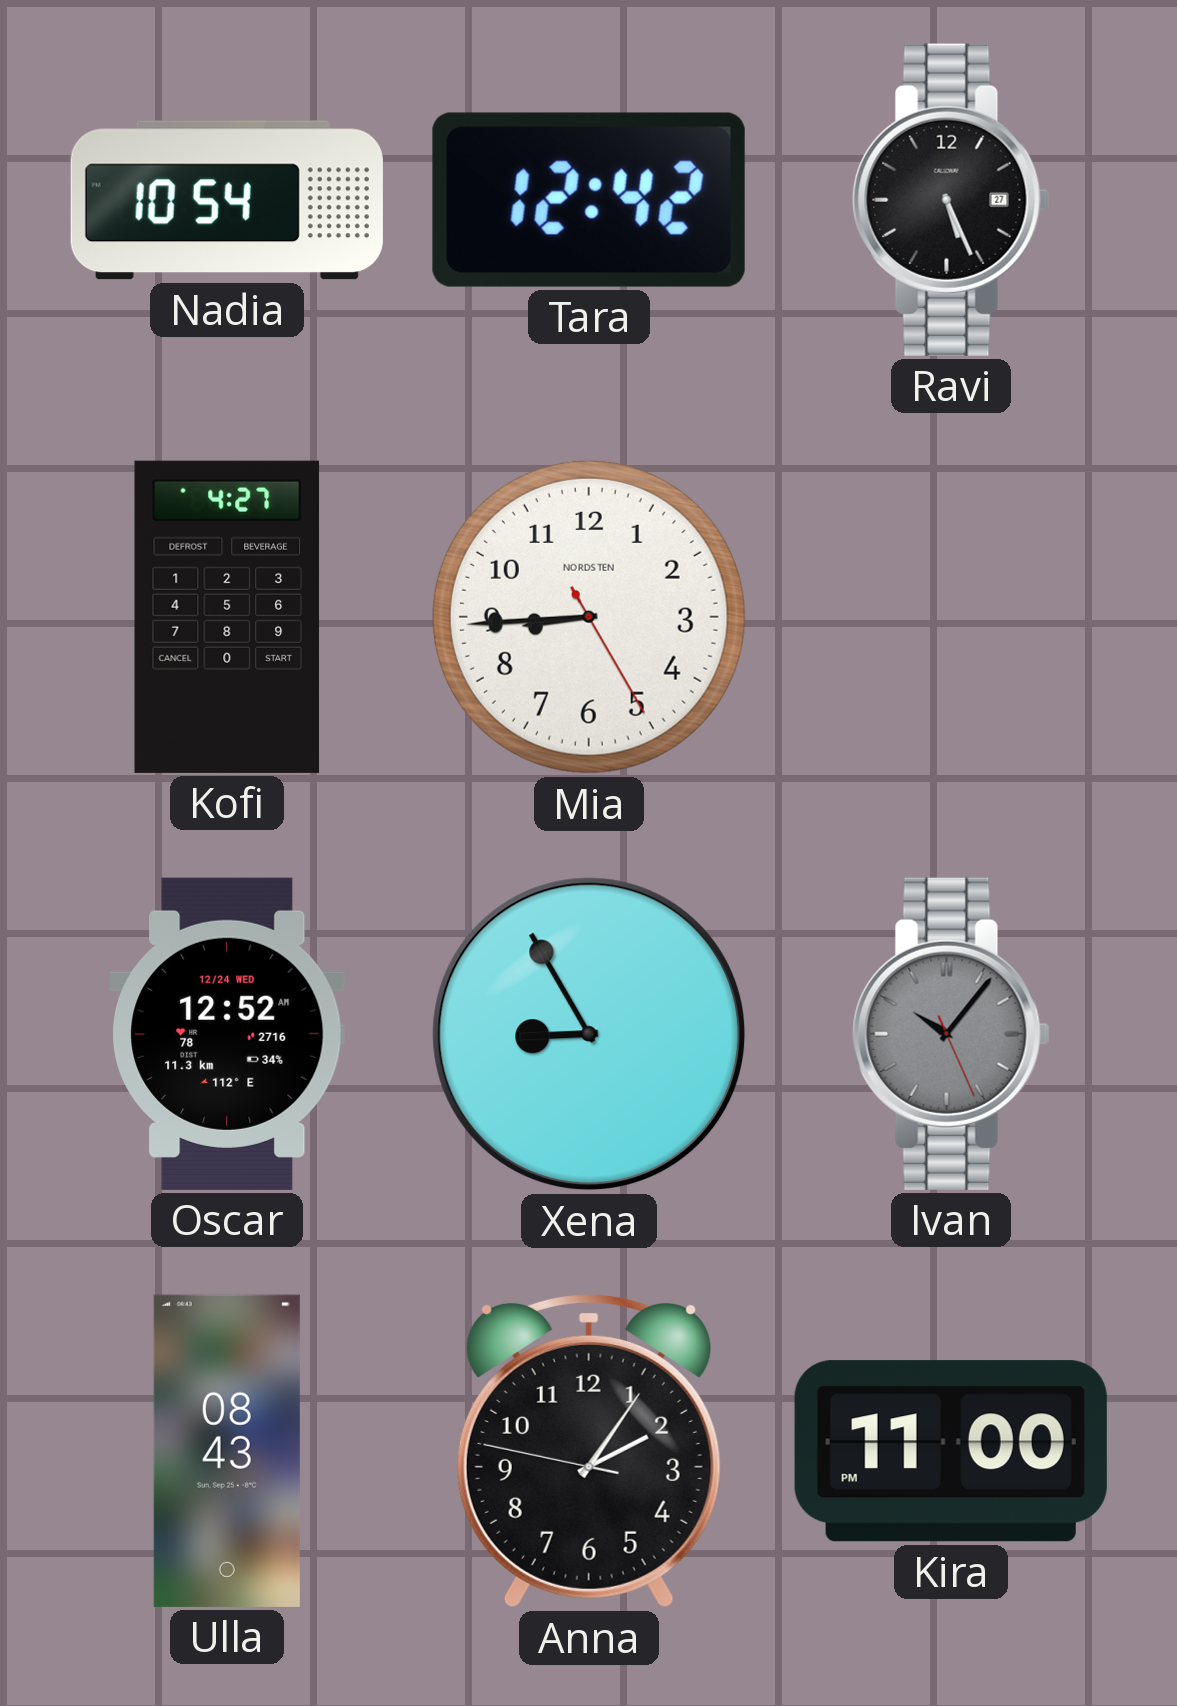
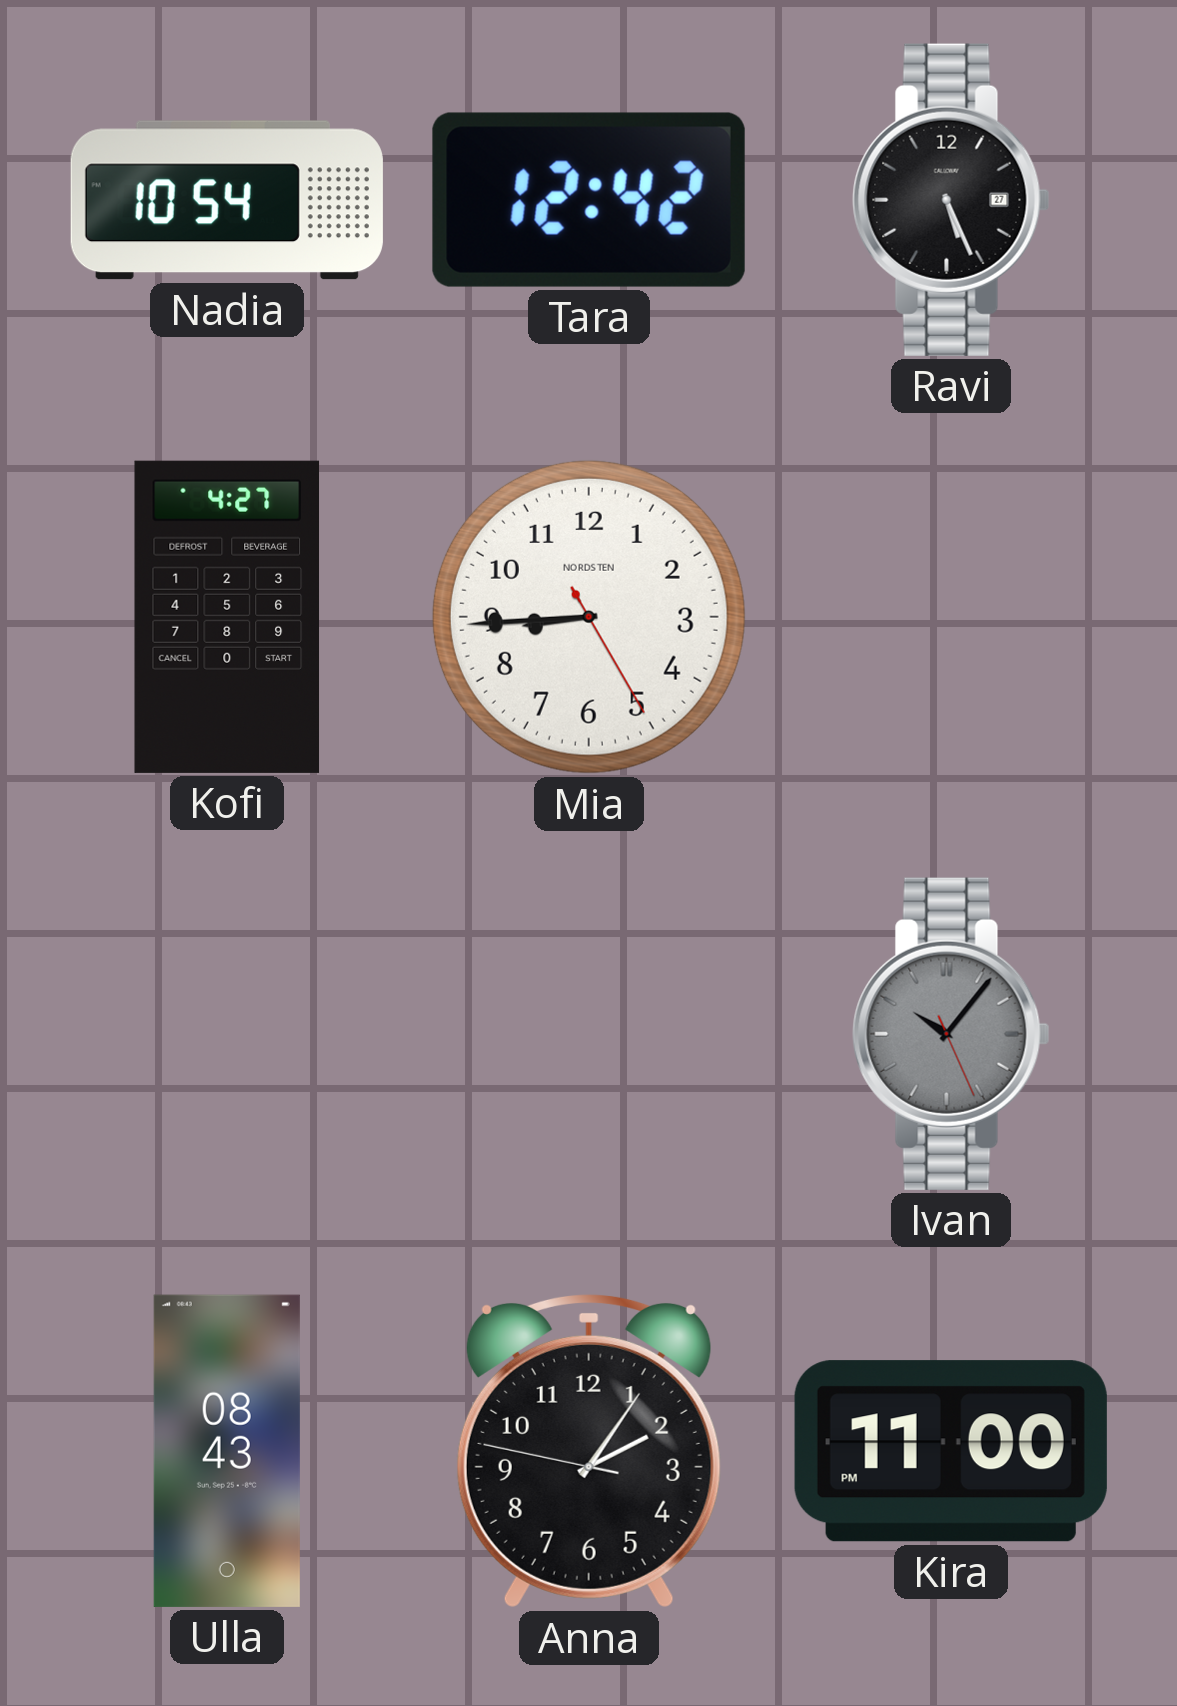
Oscar: 12:52 -> none
Xena: 8:55 -> none
